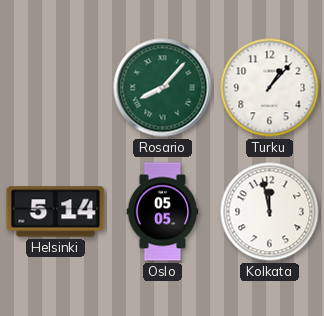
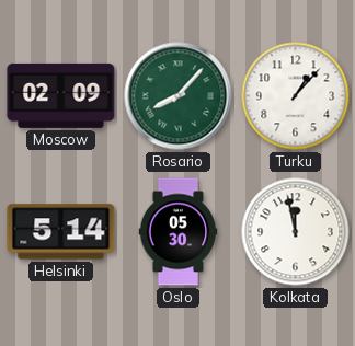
Moscow: none -> 02:09
Oslo: 05:05 -> 05:30
